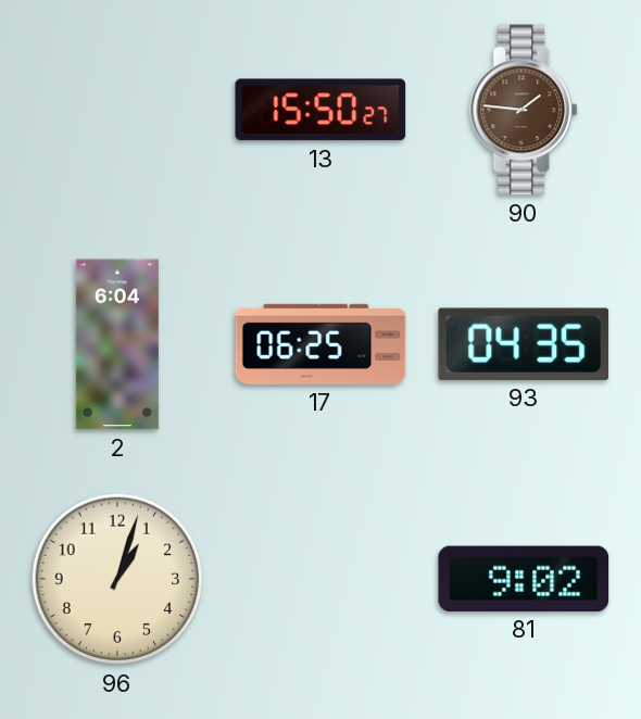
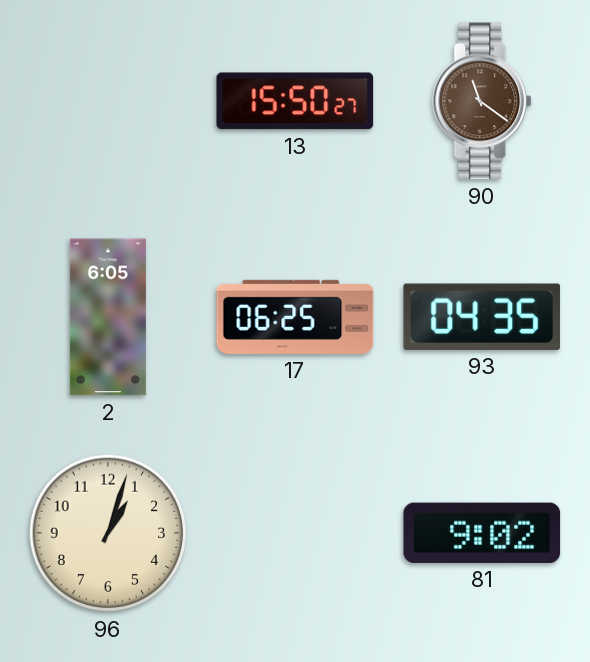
90: 1:46 -> 11:21
2: 6:04 -> 6:05
